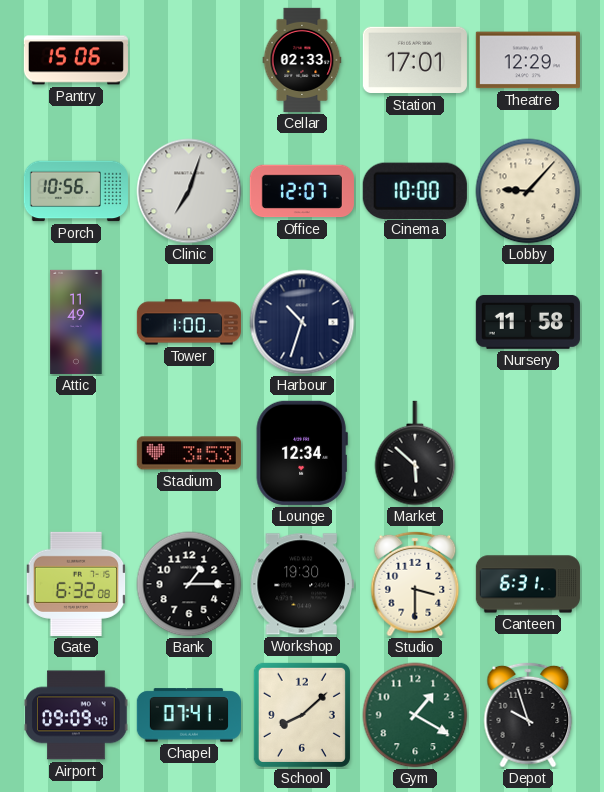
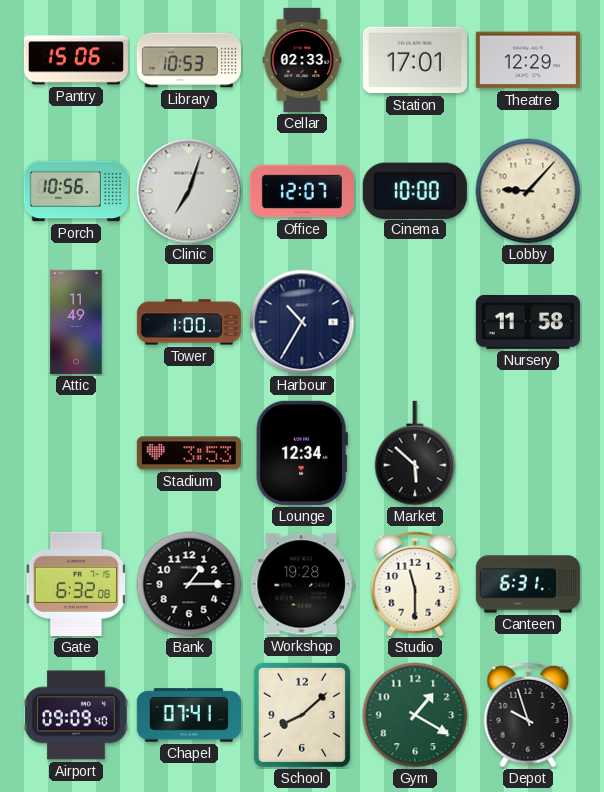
Library: none -> 10:53
Harbour: 10:33 -> 10:35
Workshop: 19:30 -> 19:28
Studio: 3:30 -> 11:30
